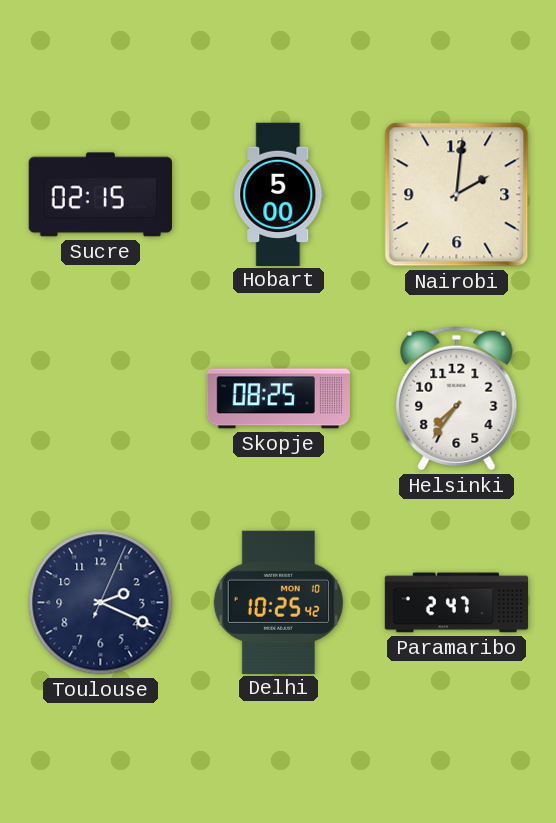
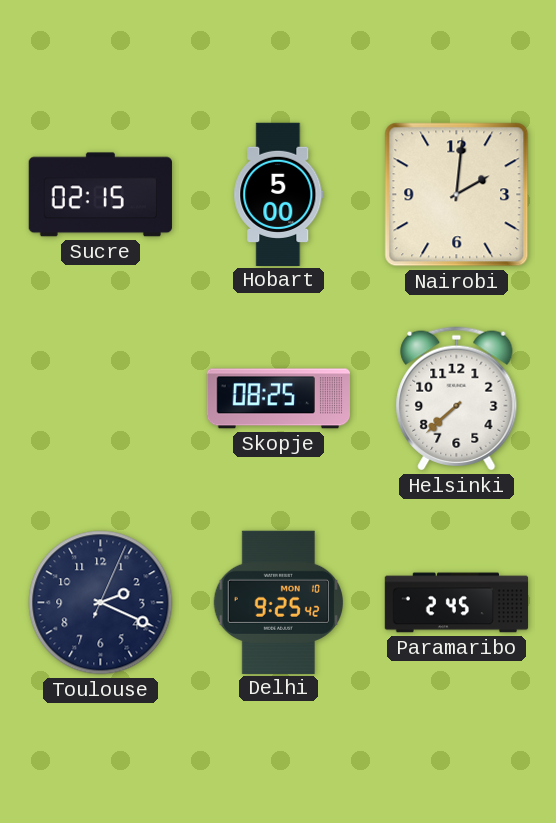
Helsinki: 7:36 -> 7:38
Delhi: 10:25 -> 9:25
Paramaribo: 2:47 -> 2:45
